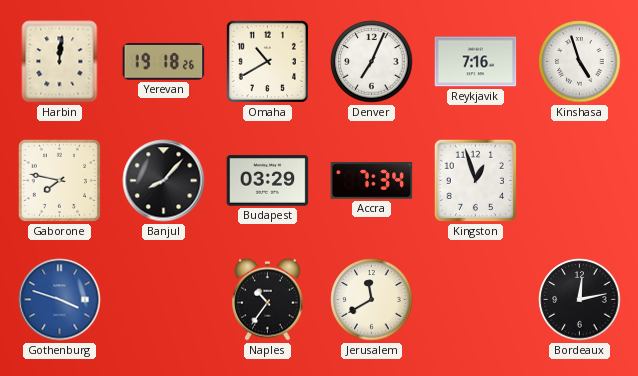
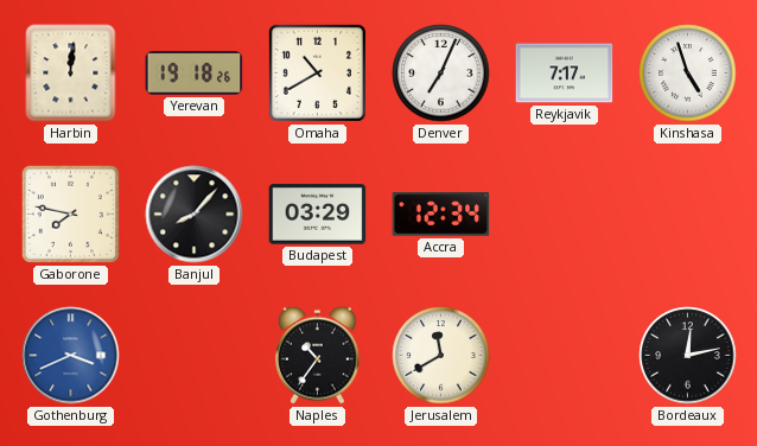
Reykjavik: 7:16 -> 7:17
Accra: 7:34 -> 12:34
Kingston: 12:57 -> none
Gothenburg: 3:48 -> 3:41
